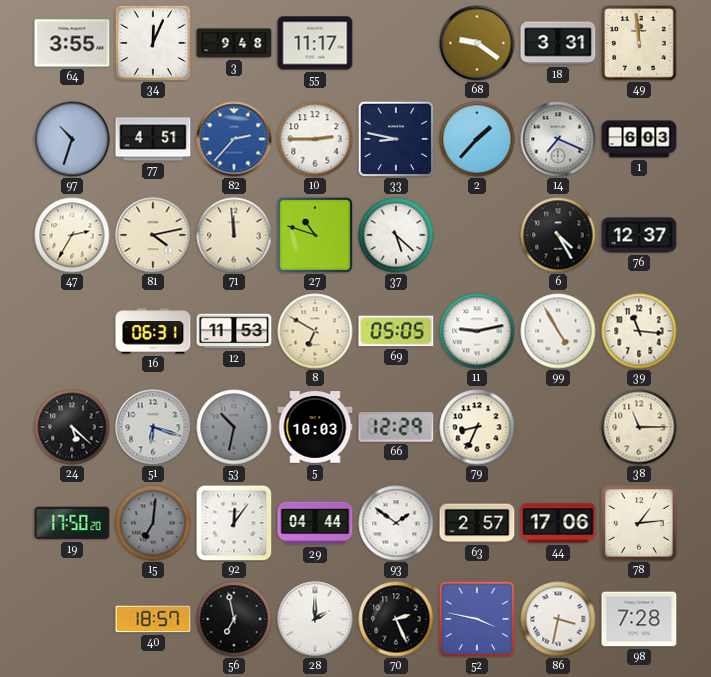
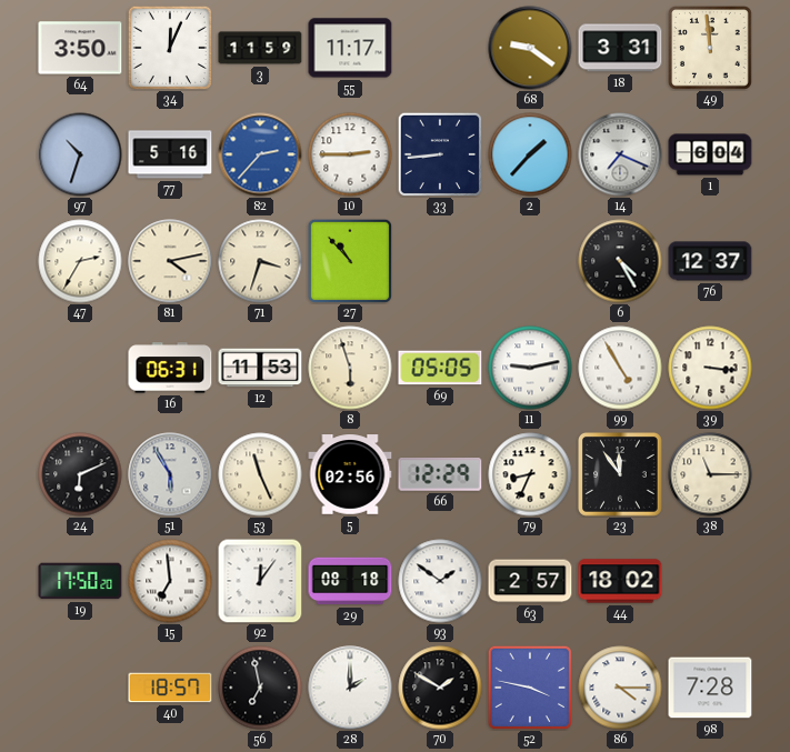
64: 3:55 -> 3:50
3: 9:48 -> 11:59
77: 4:51 -> 5:16
33: 8:47 -> 8:44
1: 6:03 -> 6:04
71: 11:59 -> 3:33
27: 10:48 -> 10:53
37: 5:22 -> none
8: 6:50 -> 5:57
39: 11:16 -> 3:16
24: 5:22 -> 6:11
51: 6:18 -> 5:55
53: 10:32 -> 11:26
53 dial: grey -> cream
5: 10:03 -> 02:56
23: none -> 11:54
15: 7:01 -> 6:59
15 dial: grey -> white
29: 04:44 -> 08:18
44: 17:06 -> 18:02
78: 1:14 -> none
70: 2:26 -> 1:50
86: 3:32 -> 4:15
